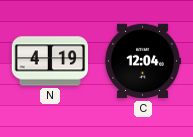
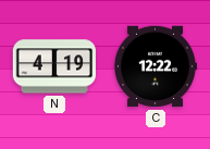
C: 12:04 -> 12:22
